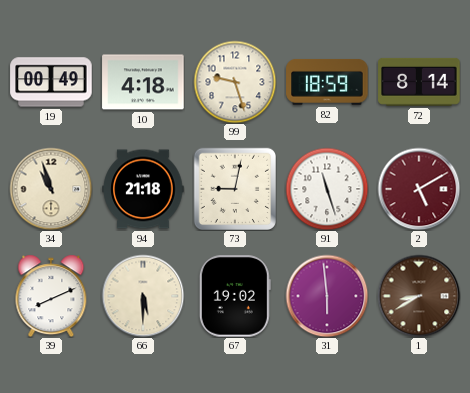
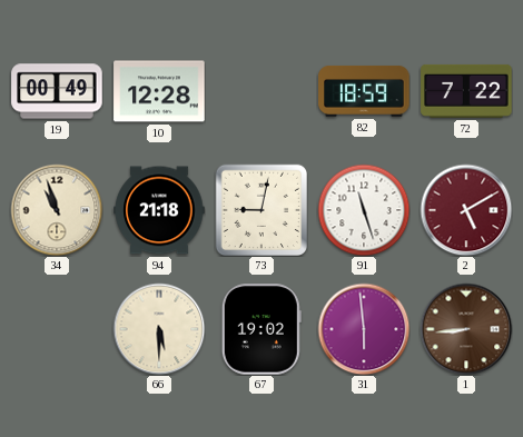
10: 4:18 -> 12:28
99: 9:27 -> none
72: 8:14 -> 7:22
39: 8:11 -> none
1: 8:40 -> 8:44
